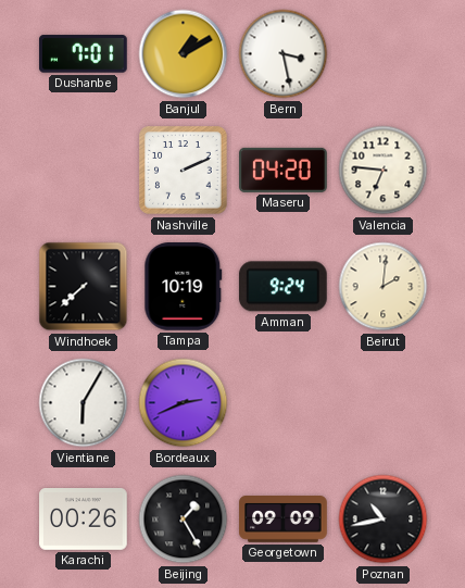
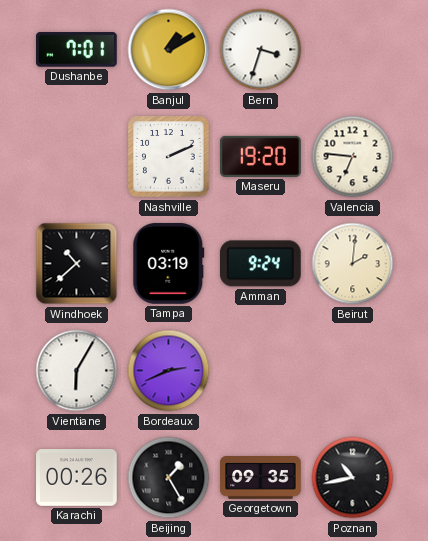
Bern: 3:28 -> 3:33
Maseru: 04:20 -> 19:20
Windhoek: 7:38 -> 10:38
Tampa: 10:19 -> 03:19
Georgetown: 09:09 -> 09:35
